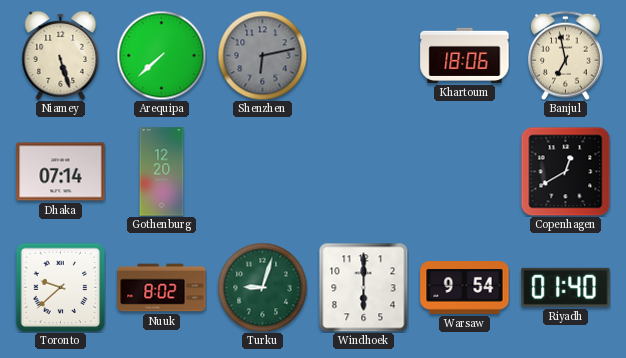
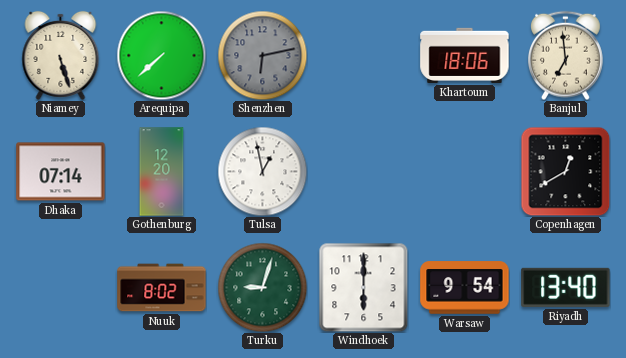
Banjul: 6:58 -> 6:59
Tulsa: none -> 12:58
Toronto: 9:38 -> none
Riyadh: 01:40 -> 13:40
